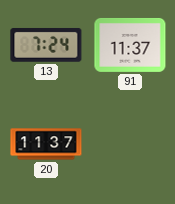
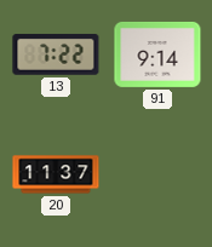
13: 7:24 -> 7:22
91: 11:37 -> 9:14
